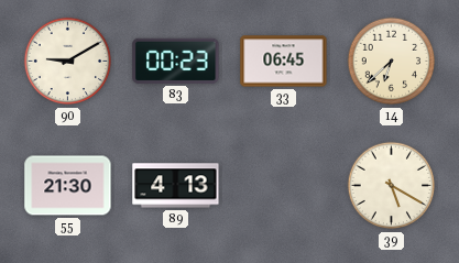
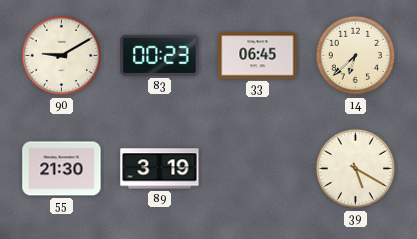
89: 4:13 -> 3:19
